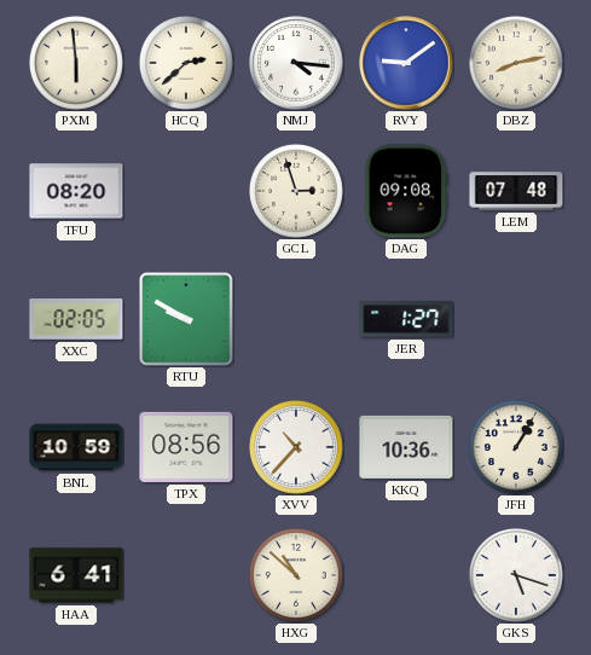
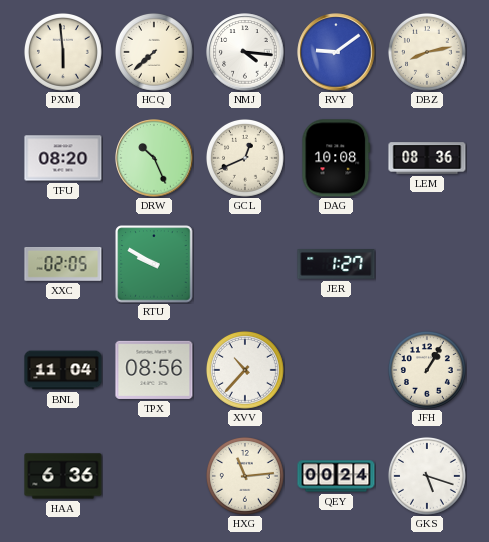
HCQ: 2:38 -> 7:38
DRW: none -> 10:26
GCL: 2:57 -> 12:41
DAG: 09:08 -> 10:08
LEM: 07:48 -> 08:36
BNL: 10:59 -> 11:04
KKQ: 10:36 -> none
HAA: 6:41 -> 6:36
HXG: 10:52 -> 11:14
QEY: none -> 00:24
